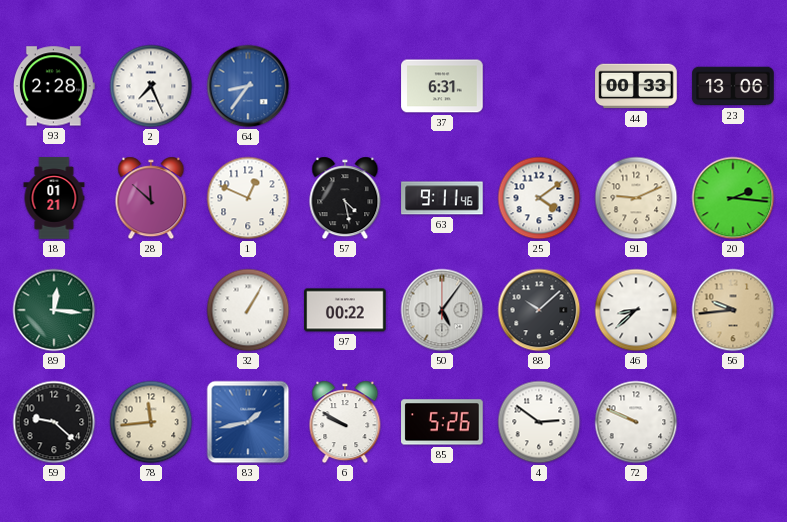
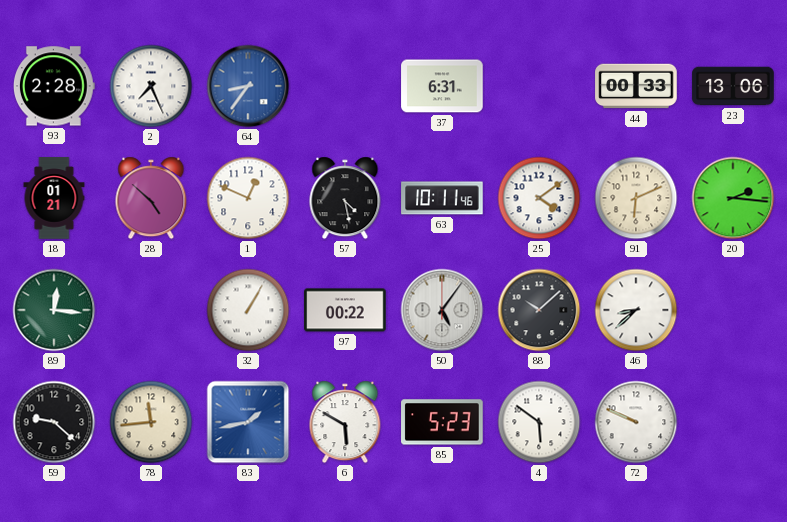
28: 11:52 -> 4:52
63: 9:11 -> 10:11
91: 9:11 -> 6:11
56: 9:44 -> none
6: 9:50 -> 5:50
85: 5:26 -> 5:23
4: 2:51 -> 5:51
